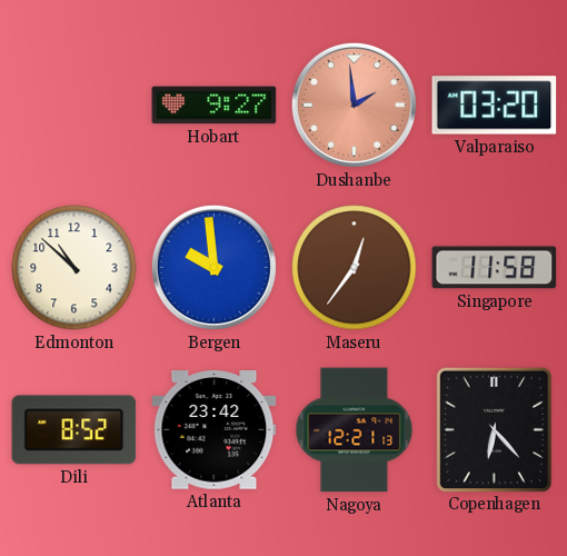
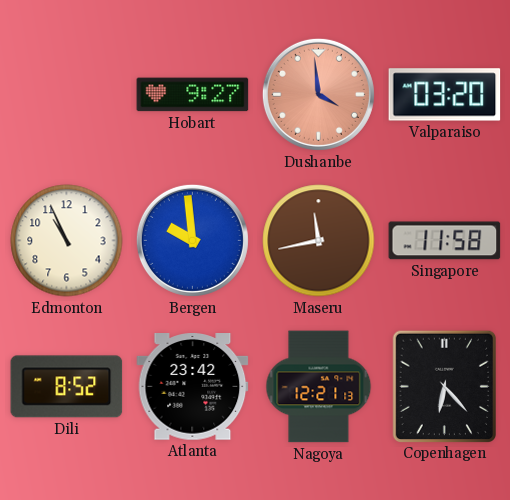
Dushanbe: 1:59 -> 3:59
Edmonton: 10:52 -> 10:56
Maseru: 12:36 -> 11:43
